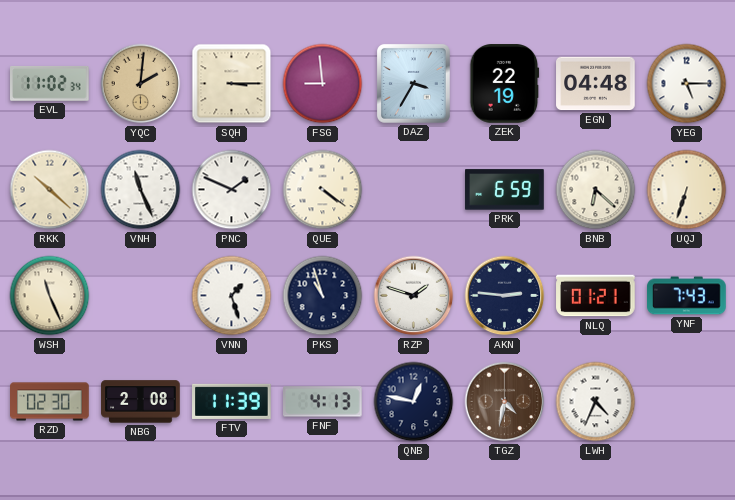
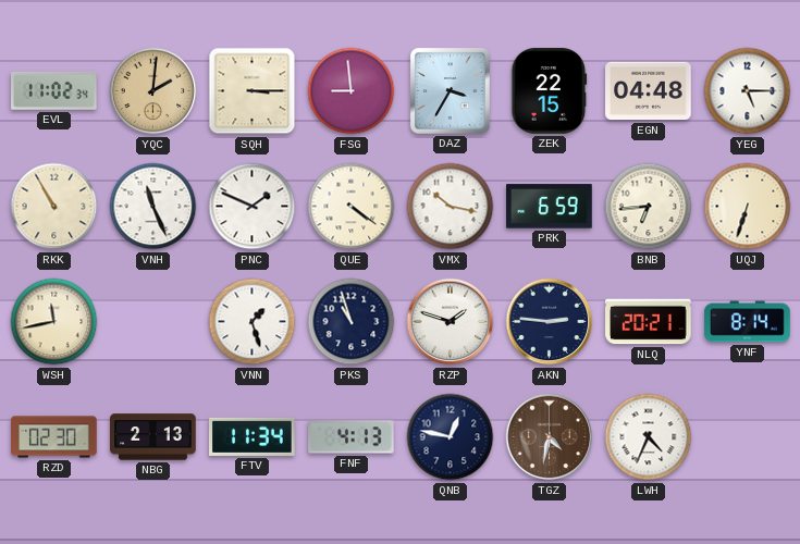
ZEK: 22:19 -> 22:15
RKK: 10:22 -> 10:55
VMX: none -> 10:17
BNB: 6:22 -> 6:44
WSH: 11:26 -> 11:43
NLQ: 01:21 -> 20:21
YNF: 7:43 -> 8:14
NBG: 2:08 -> 2:13
FTV: 11:39 -> 11:34
